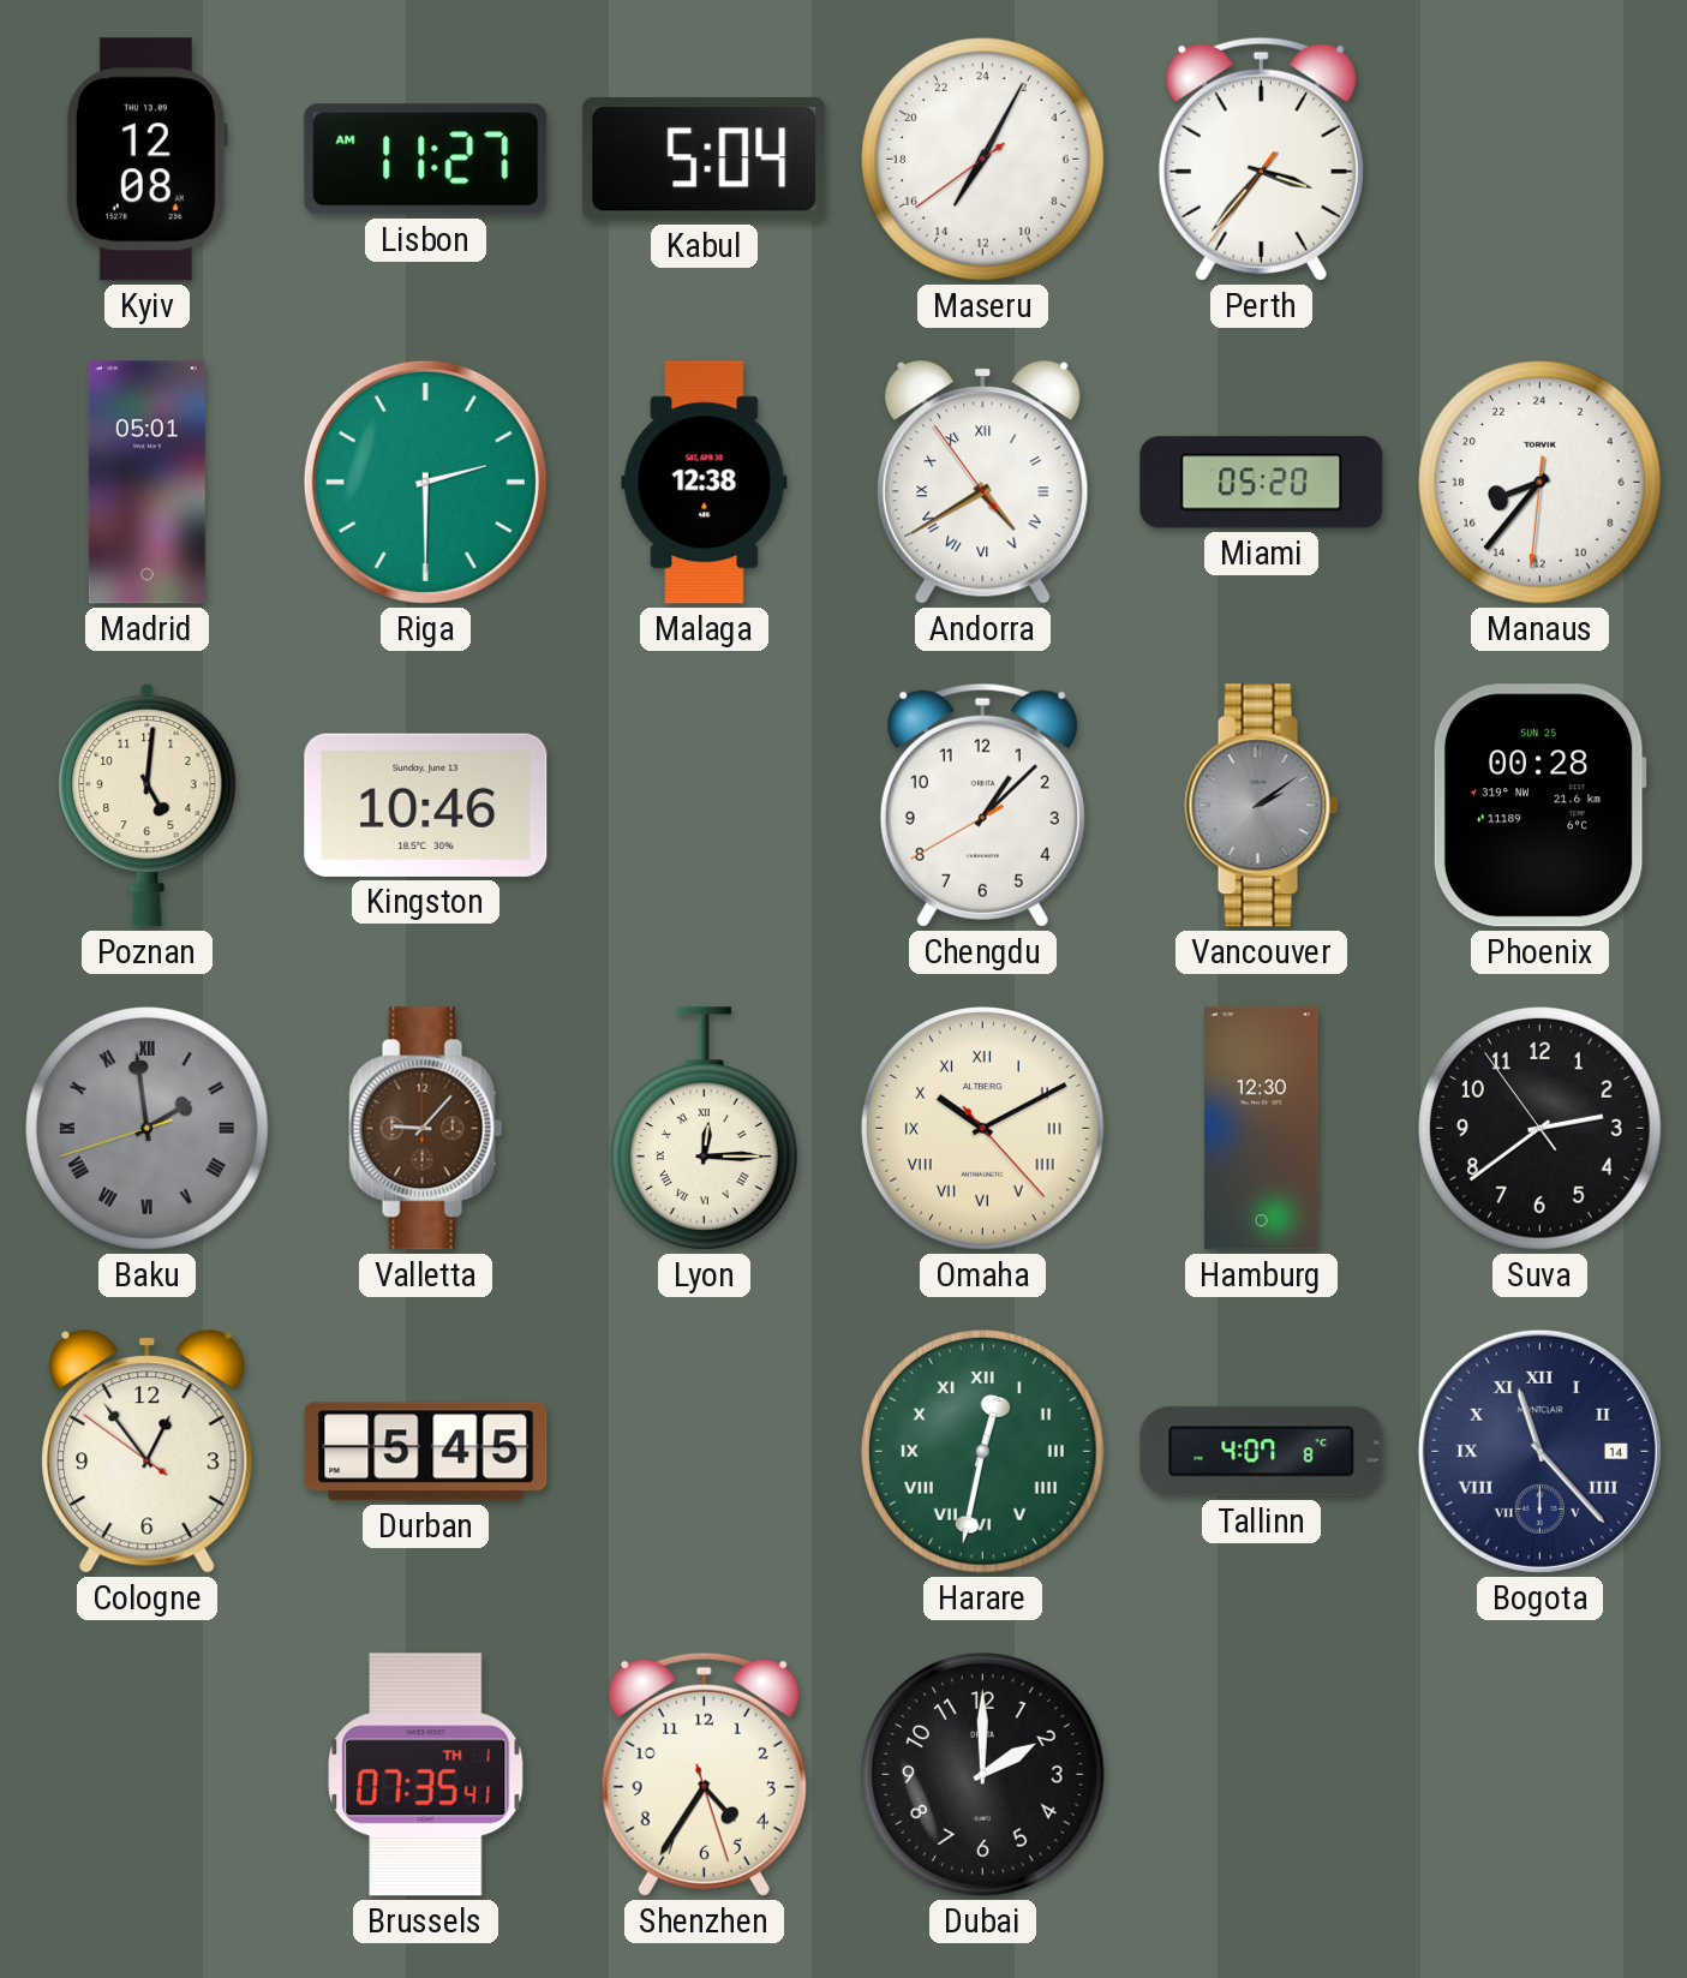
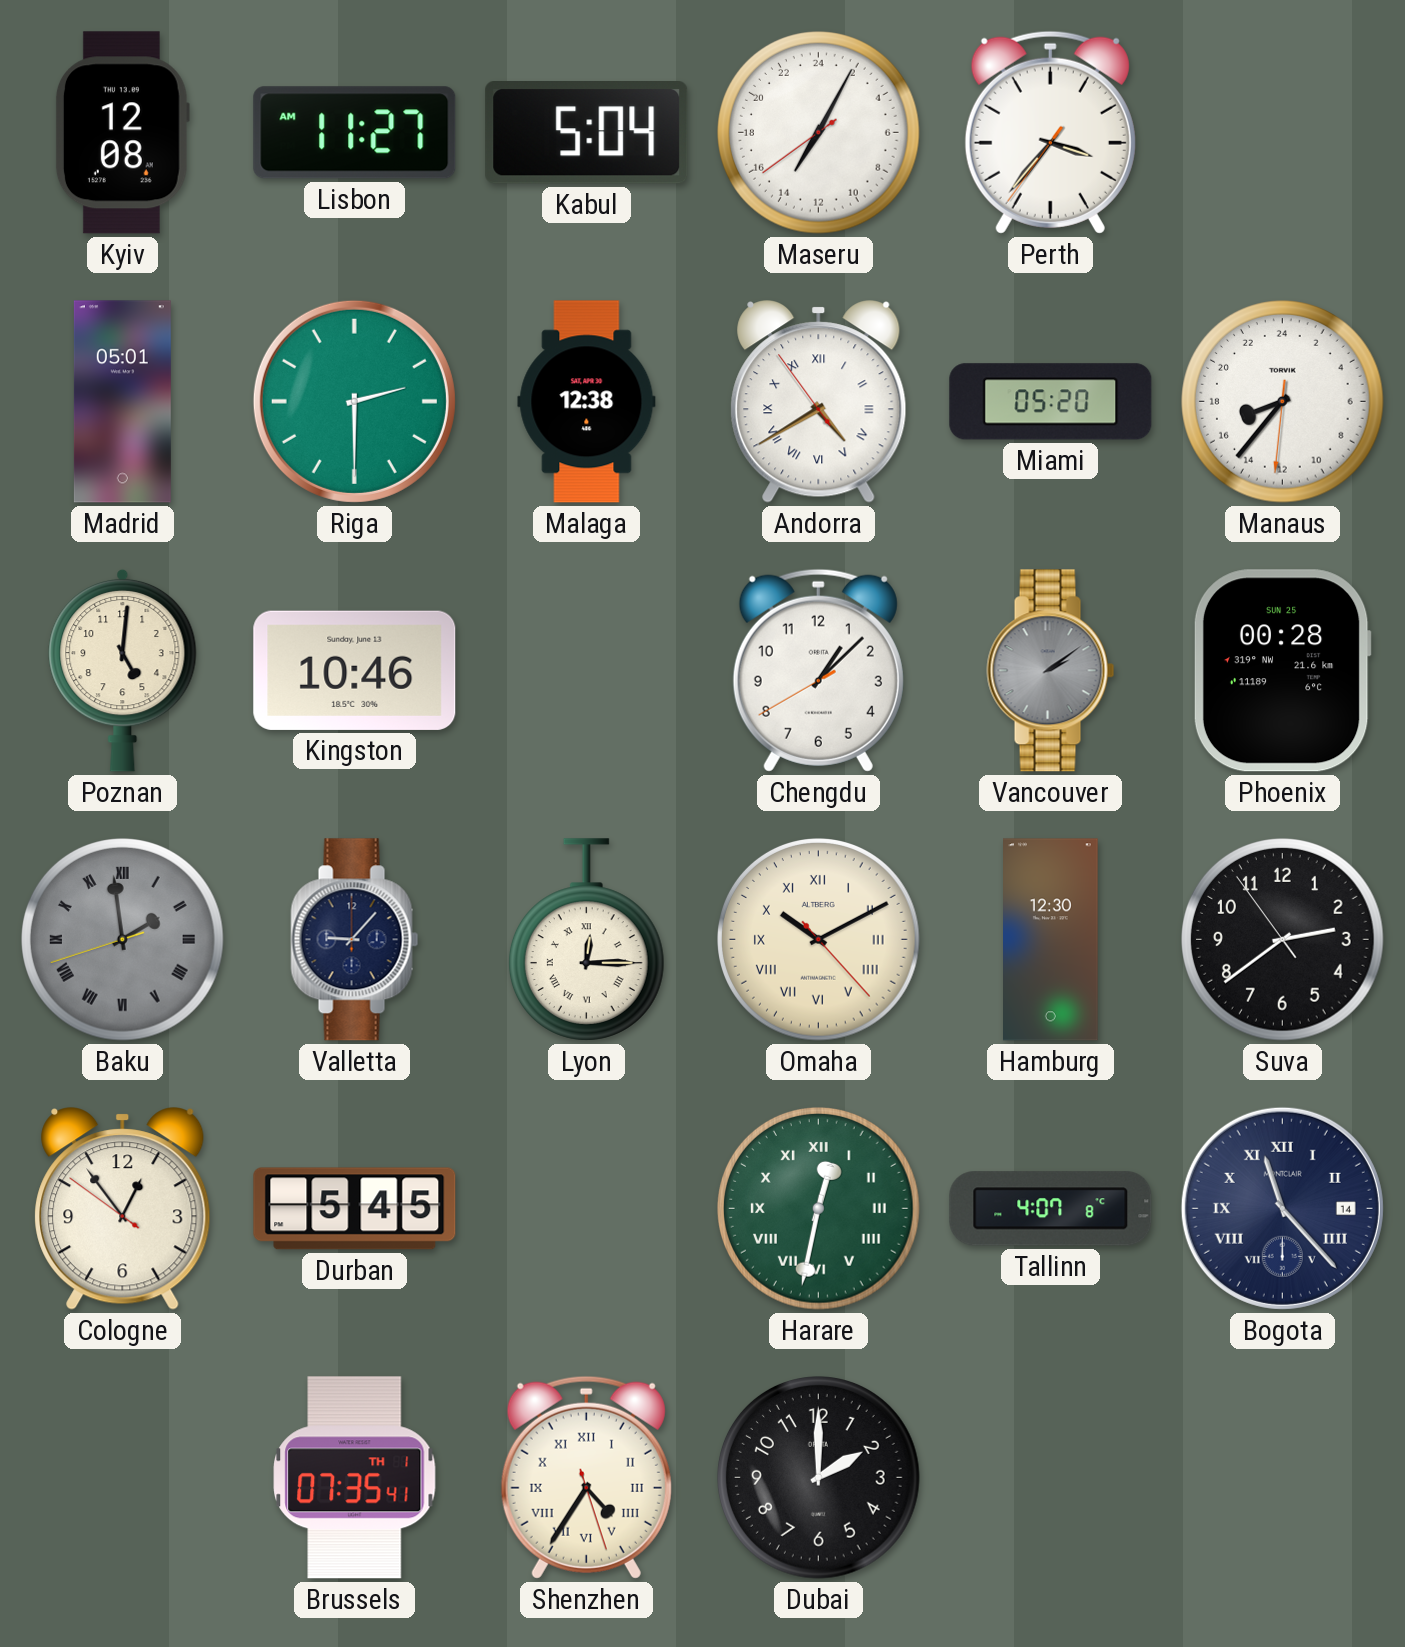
Valletta dial: brown -> navy
Shenzhen numerals: Arabic -> Roman
